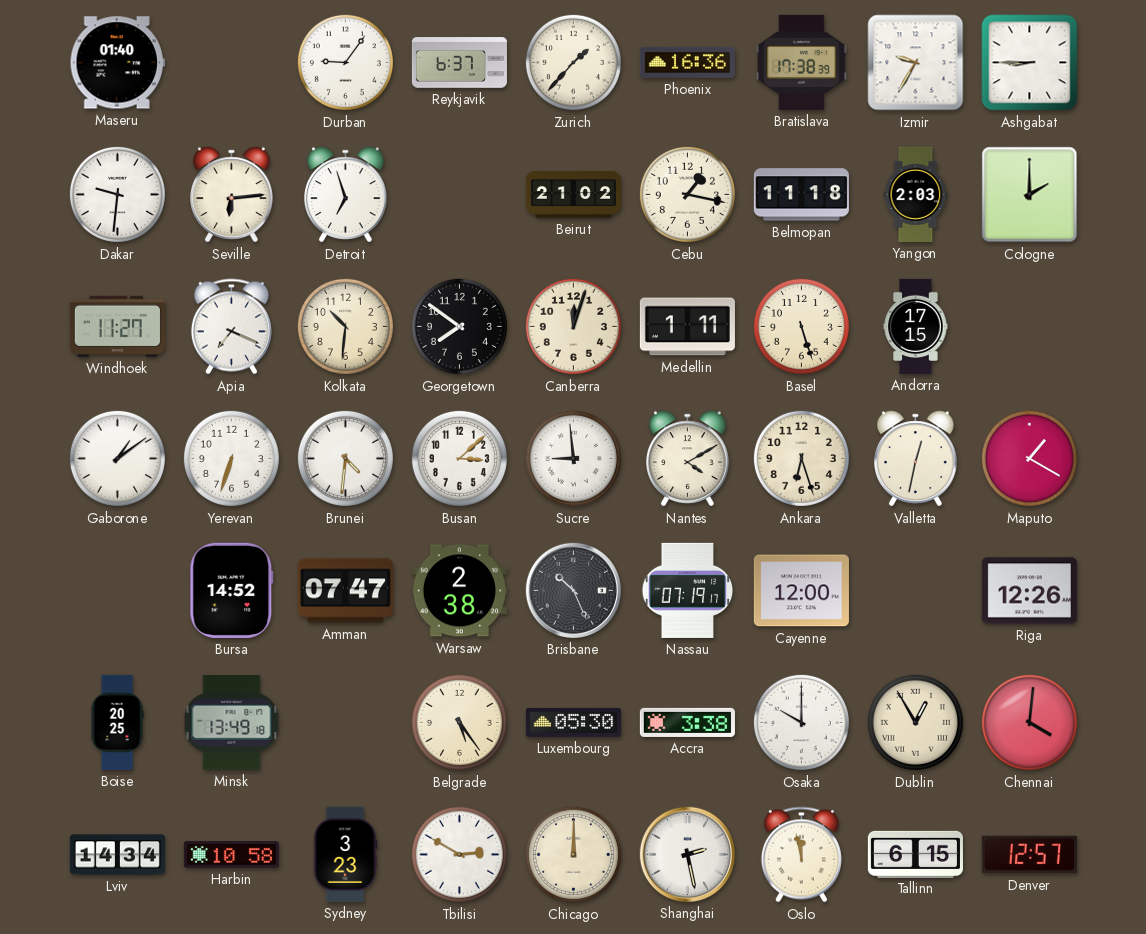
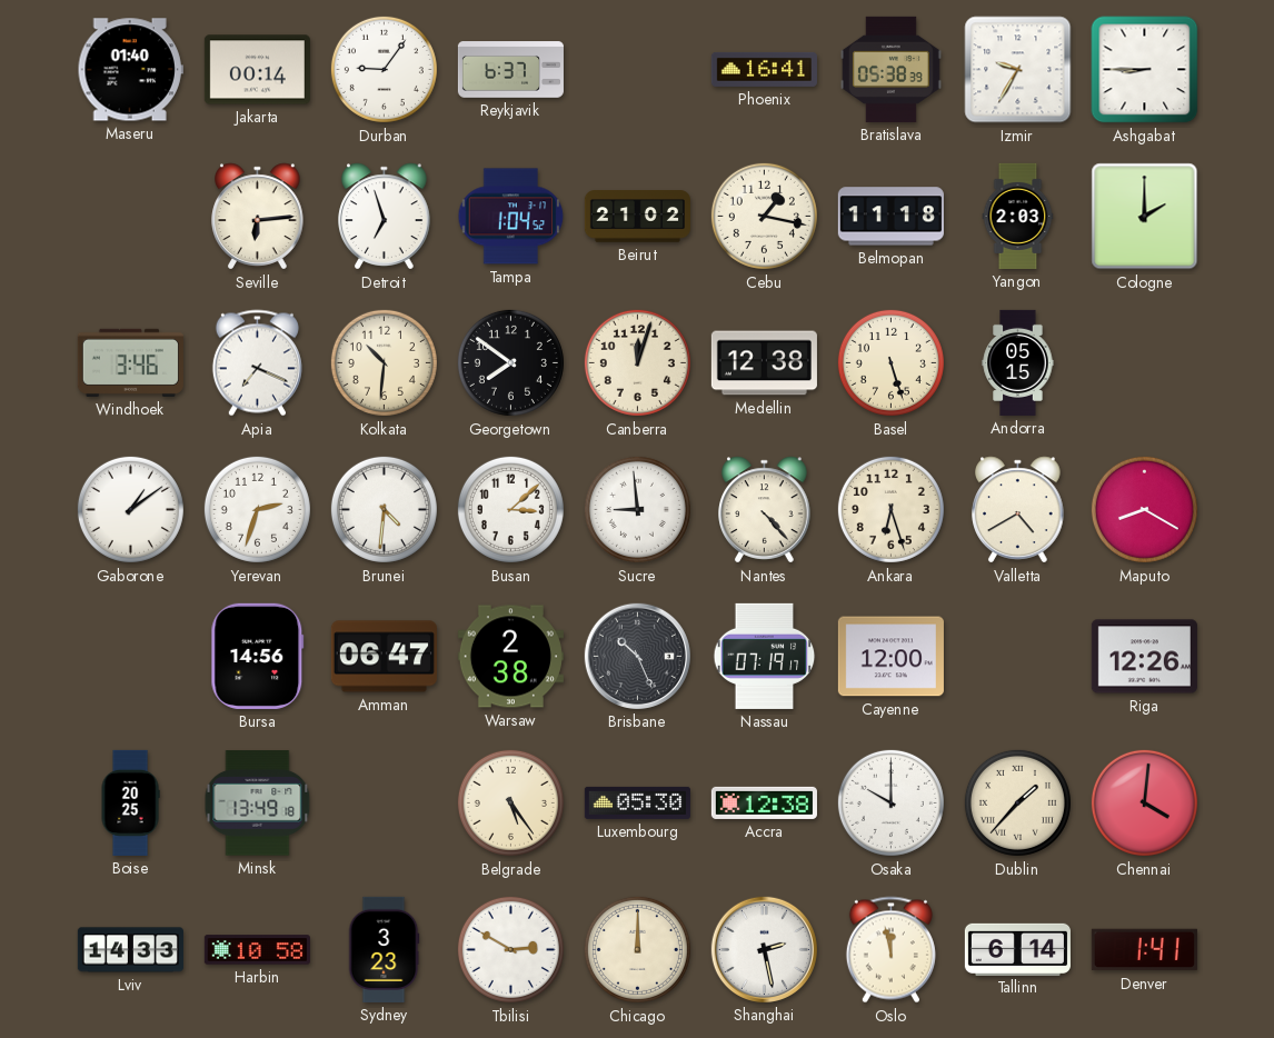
Jakarta: none -> 00:14
Zurich: 1:37 -> none
Phoenix: 16:36 -> 16:41
Bratislava: 17:38 -> 05:38
Dakar: 9:31 -> none
Tampa: none -> 1:04
Windhoek: 11:27 -> 3:46
Medellin: 1:11 -> 12:38
Andorra: 17:15 -> 05:15
Yerevan: 6:33 -> 2:33
Nantes: 4:10 -> 4:23
Valletta: 12:32 -> 4:40
Maputo: 1:20 -> 8:20
Bursa: 14:52 -> 14:56
Amman: 07:47 -> 06:47
Accra: 3:38 -> 12:38
Dublin: 12:55 -> 1:37
Lviv: 14:34 -> 14:33
Tallinn: 6:15 -> 6:14
Denver: 12:57 -> 1:41
